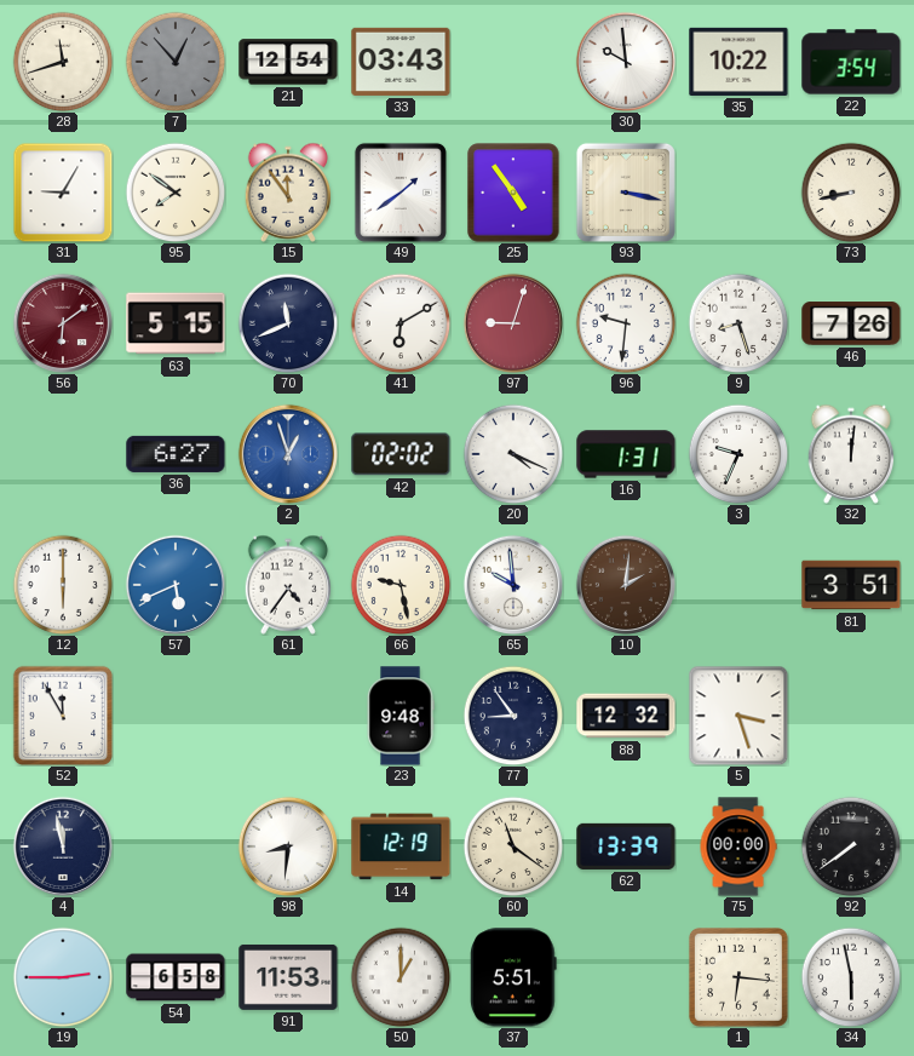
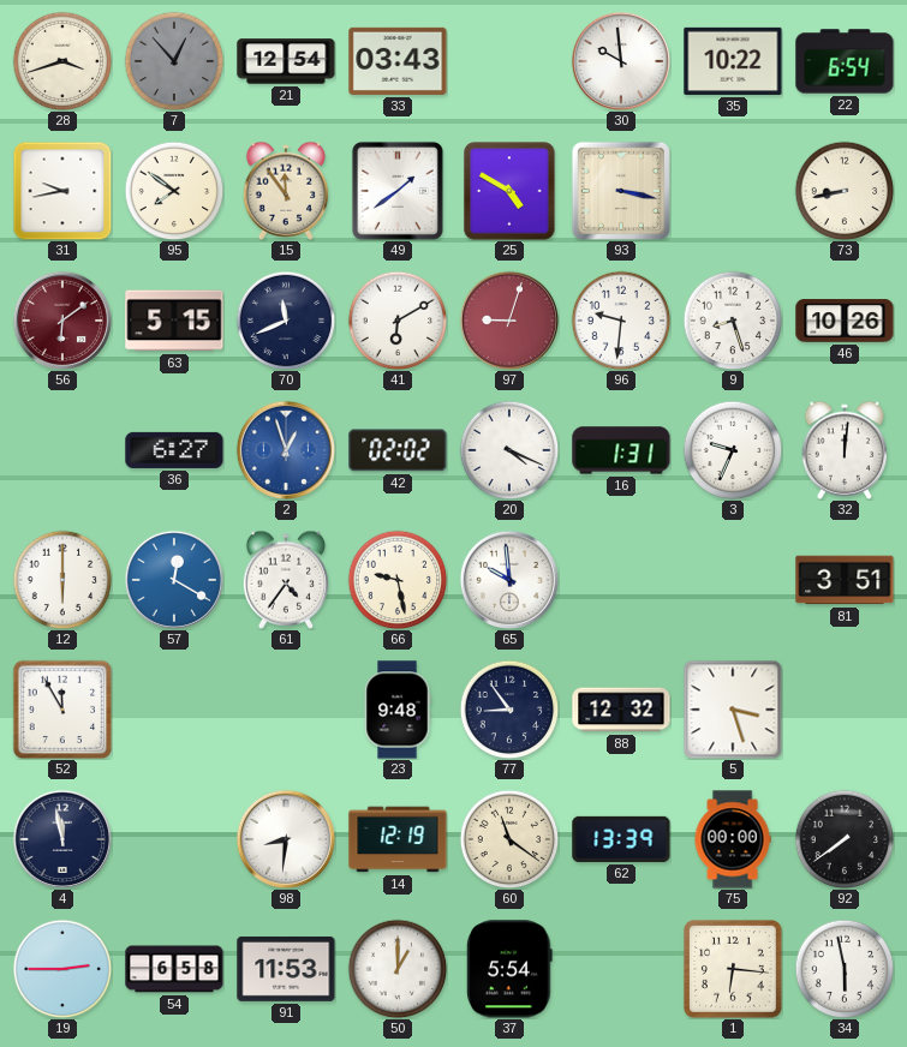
28: 11:42 -> 3:42
22: 3:54 -> 6:54
31: 9:05 -> 9:43
25: 4:54 -> 4:50
46: 7:26 -> 10:26
57: 5:41 -> 12:20
10: 2:01 -> none
37: 5:51 -> 5:54
